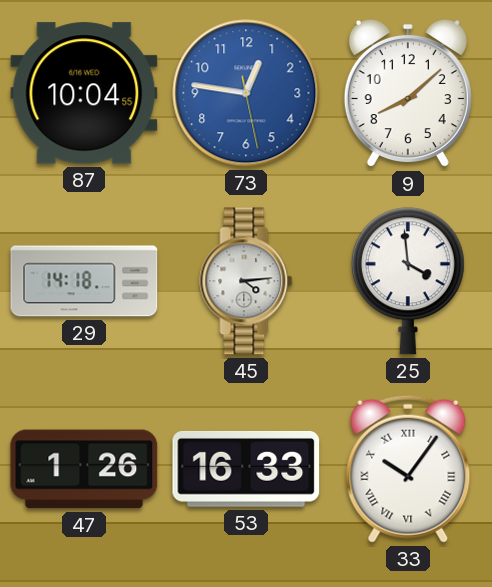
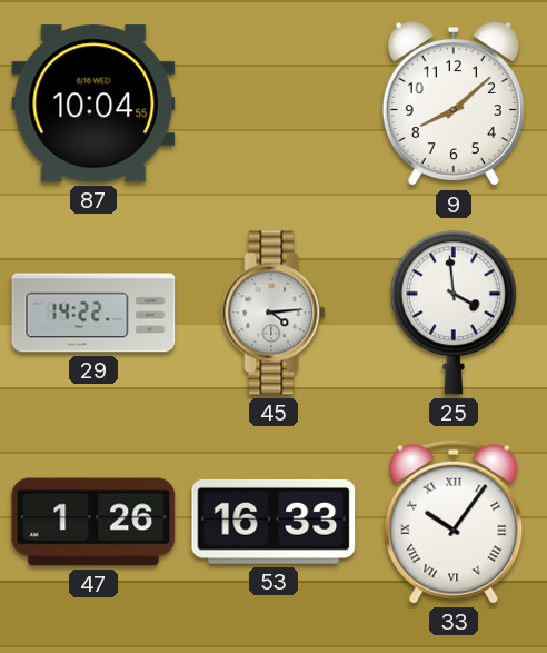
73: 12:46 -> none
29: 14:18 -> 14:22
